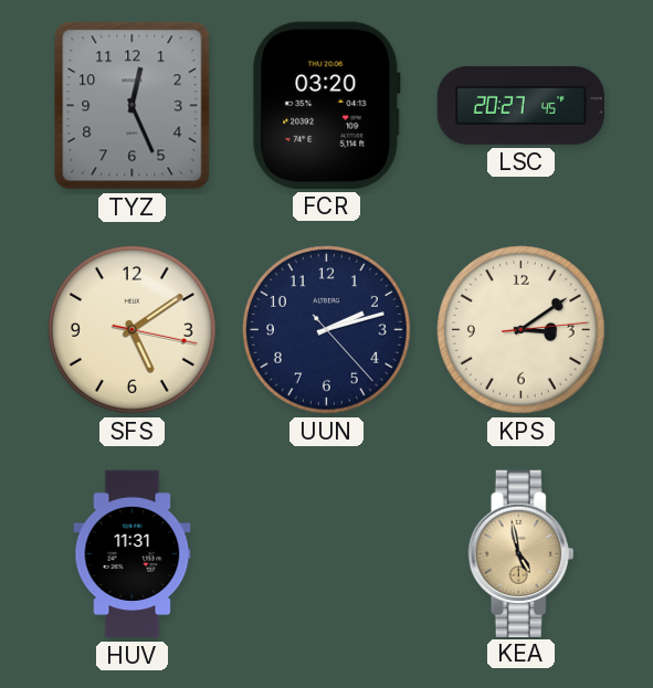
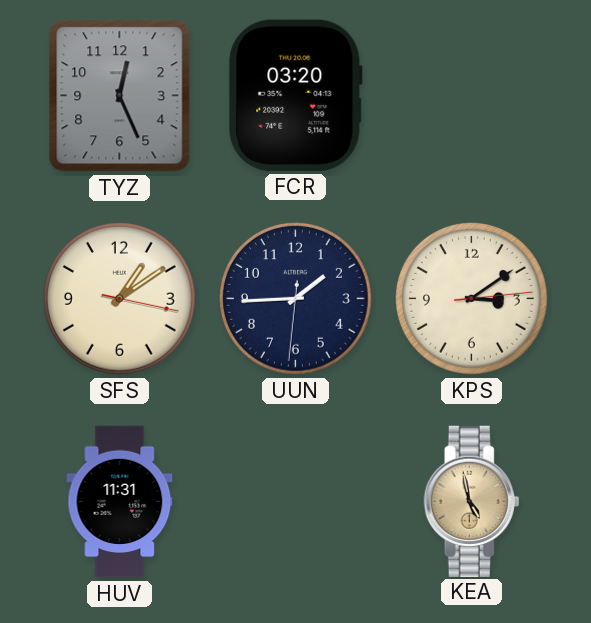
LSC: 20:27 -> none
SFS: 5:09 -> 1:09
UUN: 2:12 -> 1:44
